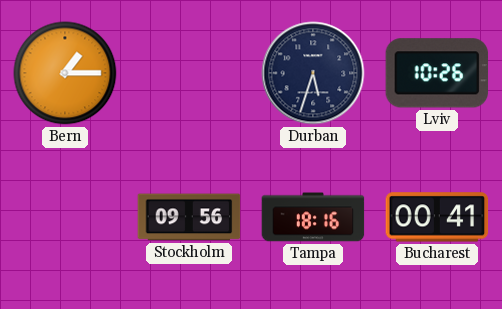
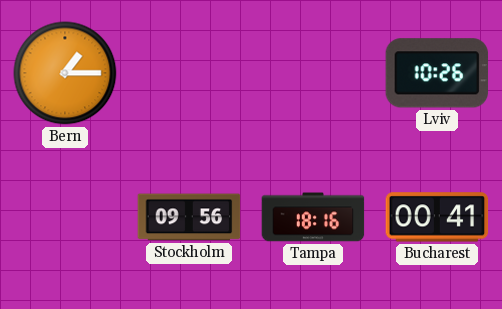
Durban: 5:33 -> none
